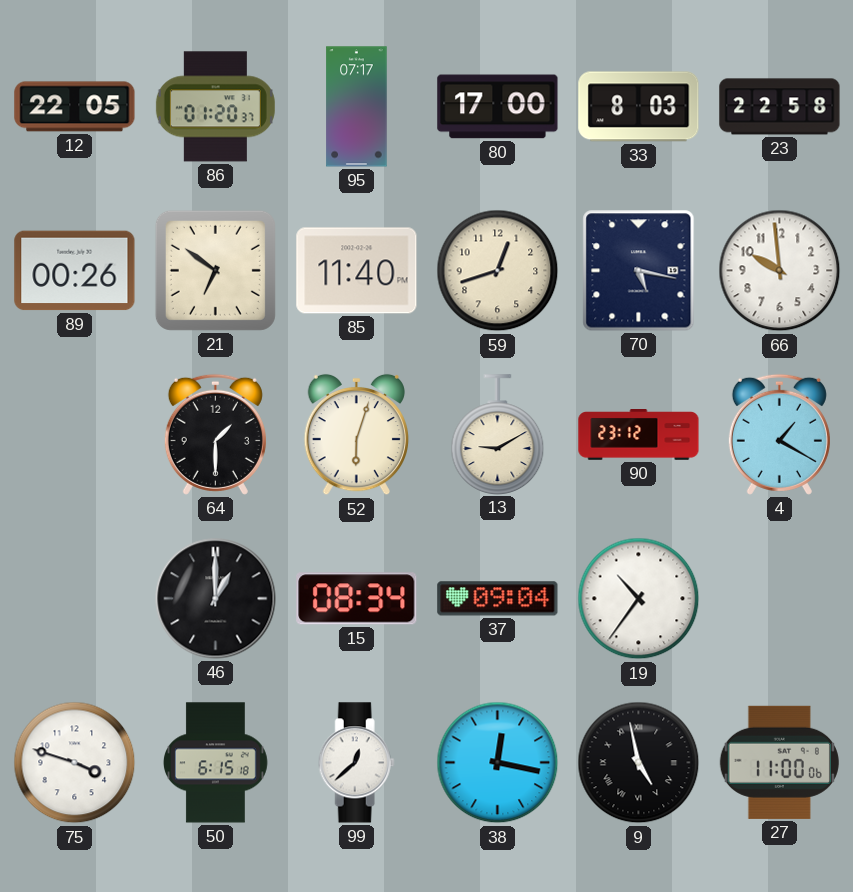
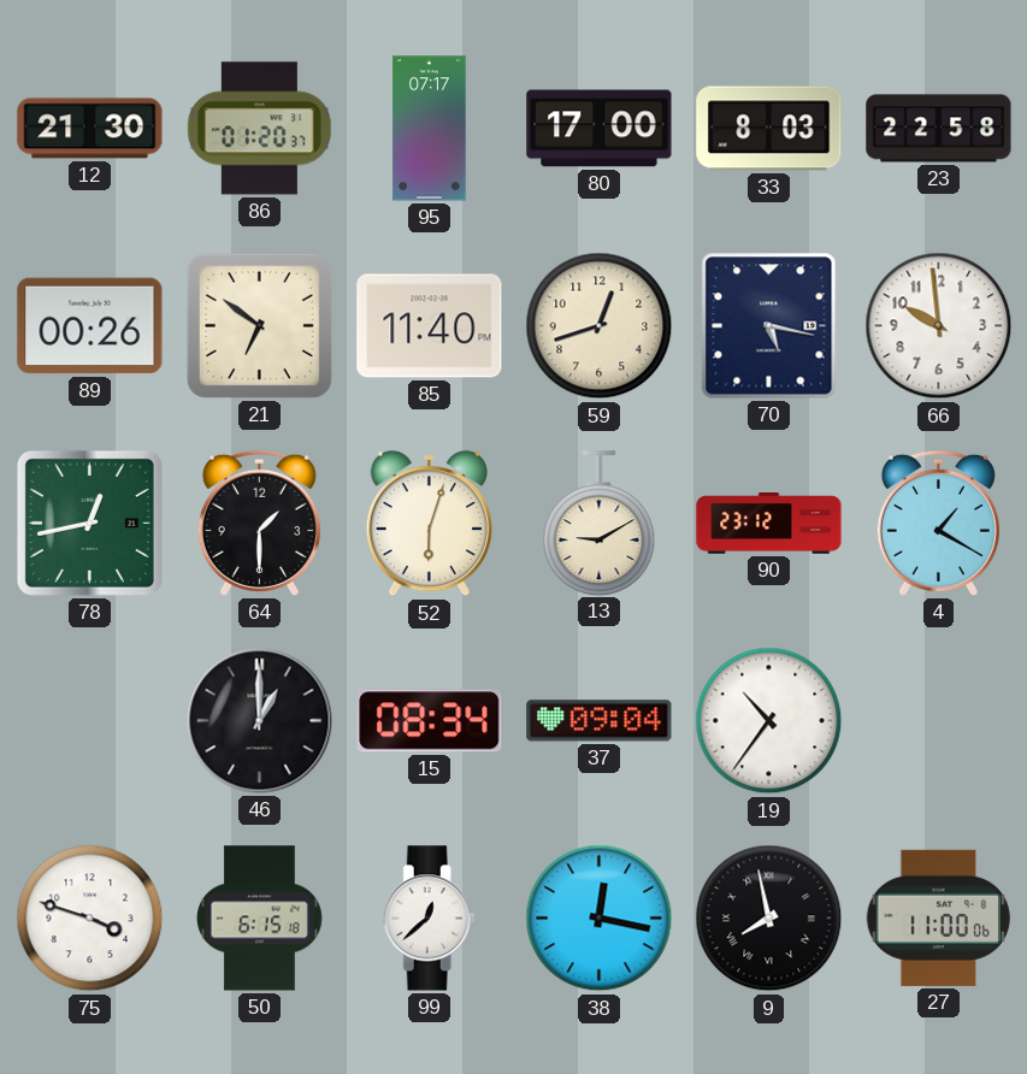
12: 22:05 -> 21:30
78: none -> 12:43
9: 4:58 -> 7:58
